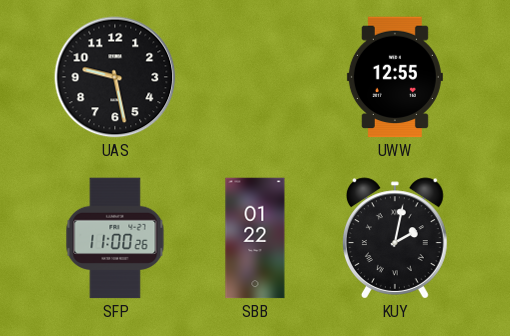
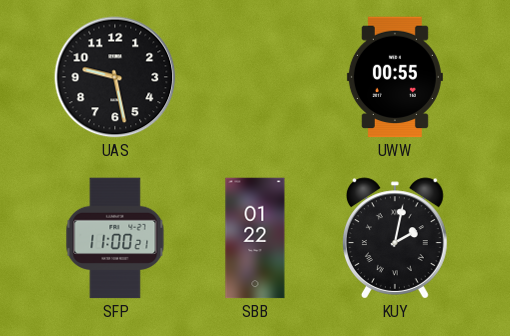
UWW: 12:55 -> 00:55
SFP: 11:00:26 -> 11:00:21
